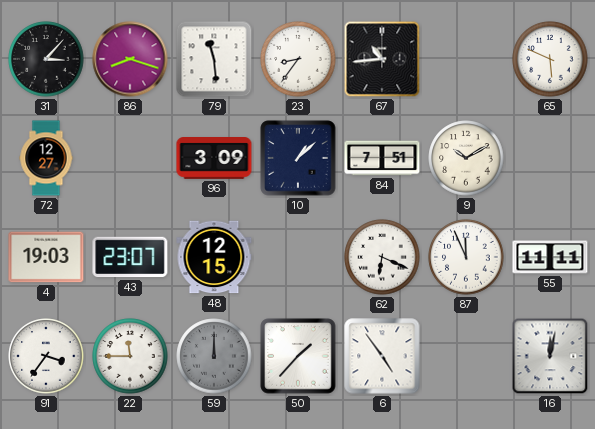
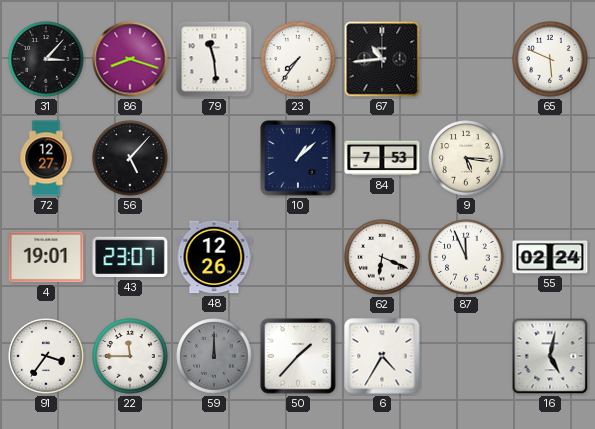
23: 8:36 -> 7:36
56: none -> 5:07
96: 3:09 -> none
84: 7:51 -> 7:53
9: 10:10 -> 5:16
4: 19:03 -> 19:01
48: 12:15 -> 12:26
55: 11:11 -> 02:24
6: 4:54 -> 4:35
16: 12:02 -> 5:02
